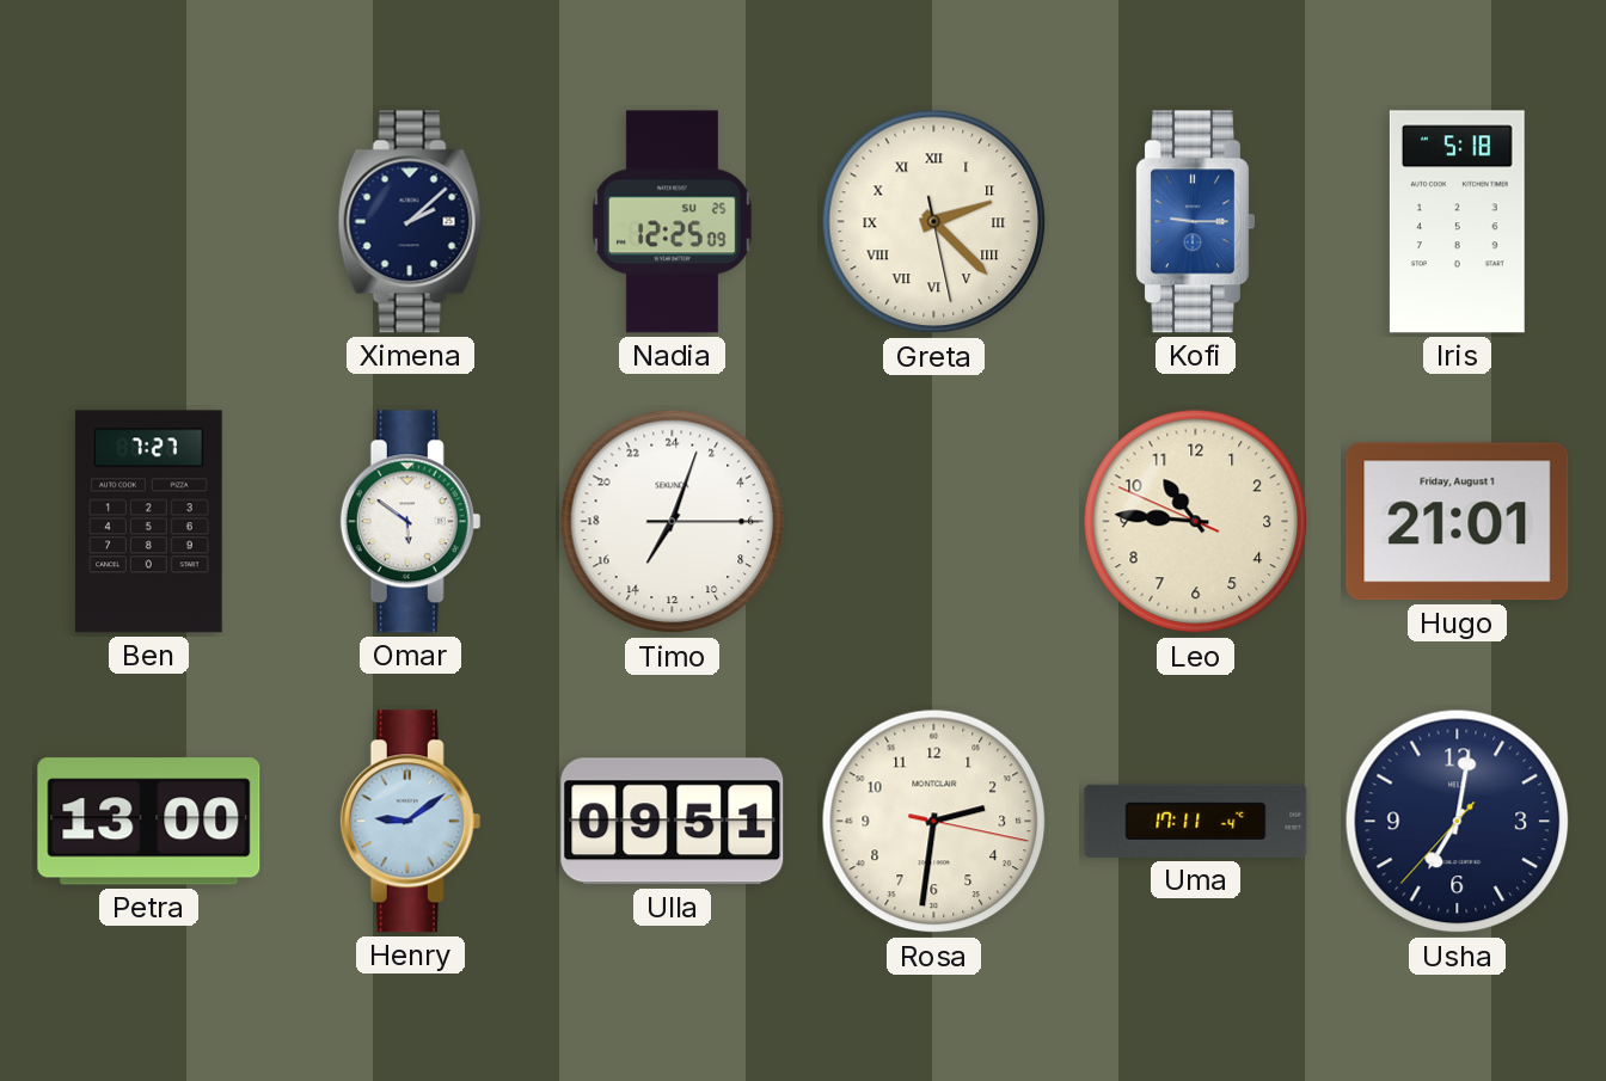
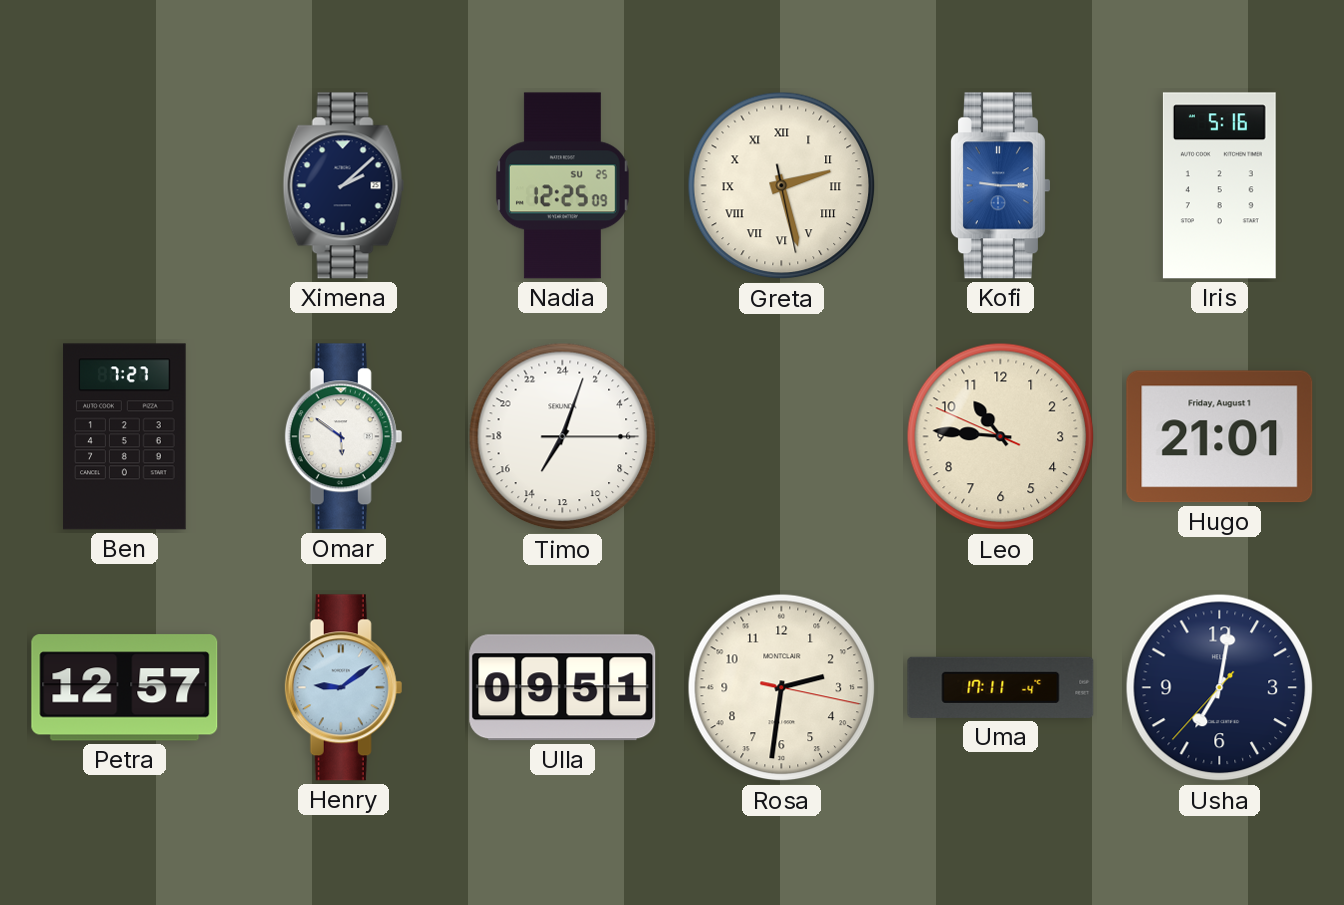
Greta: 2:22 -> 2:27
Iris: 5:18 -> 5:16
Petra: 13:00 -> 12:57
